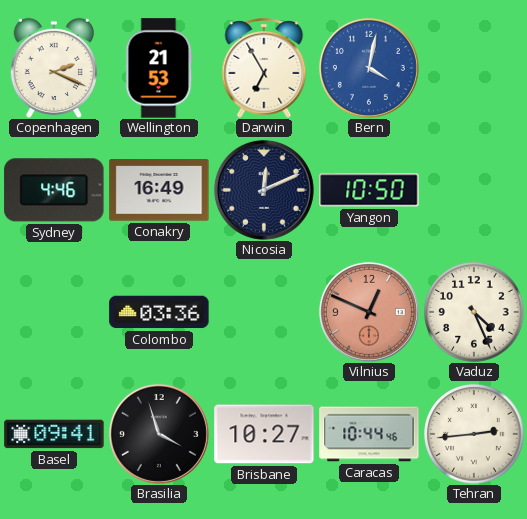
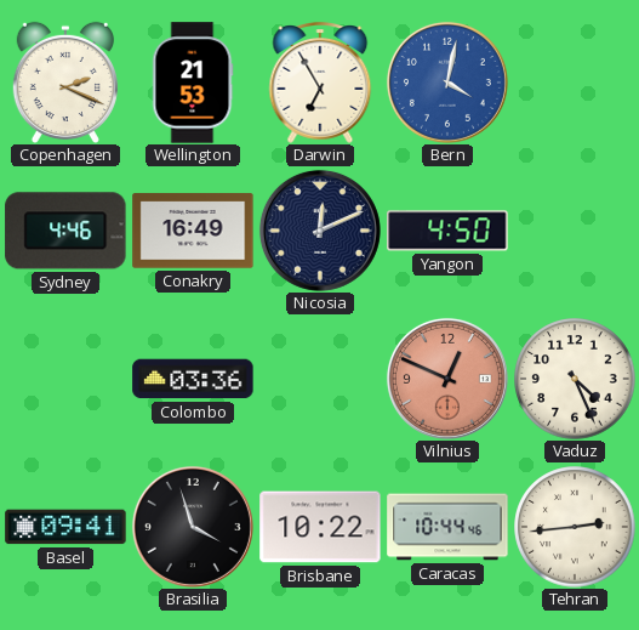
Yangon: 10:50 -> 4:50
Brisbane: 10:27 -> 10:22
